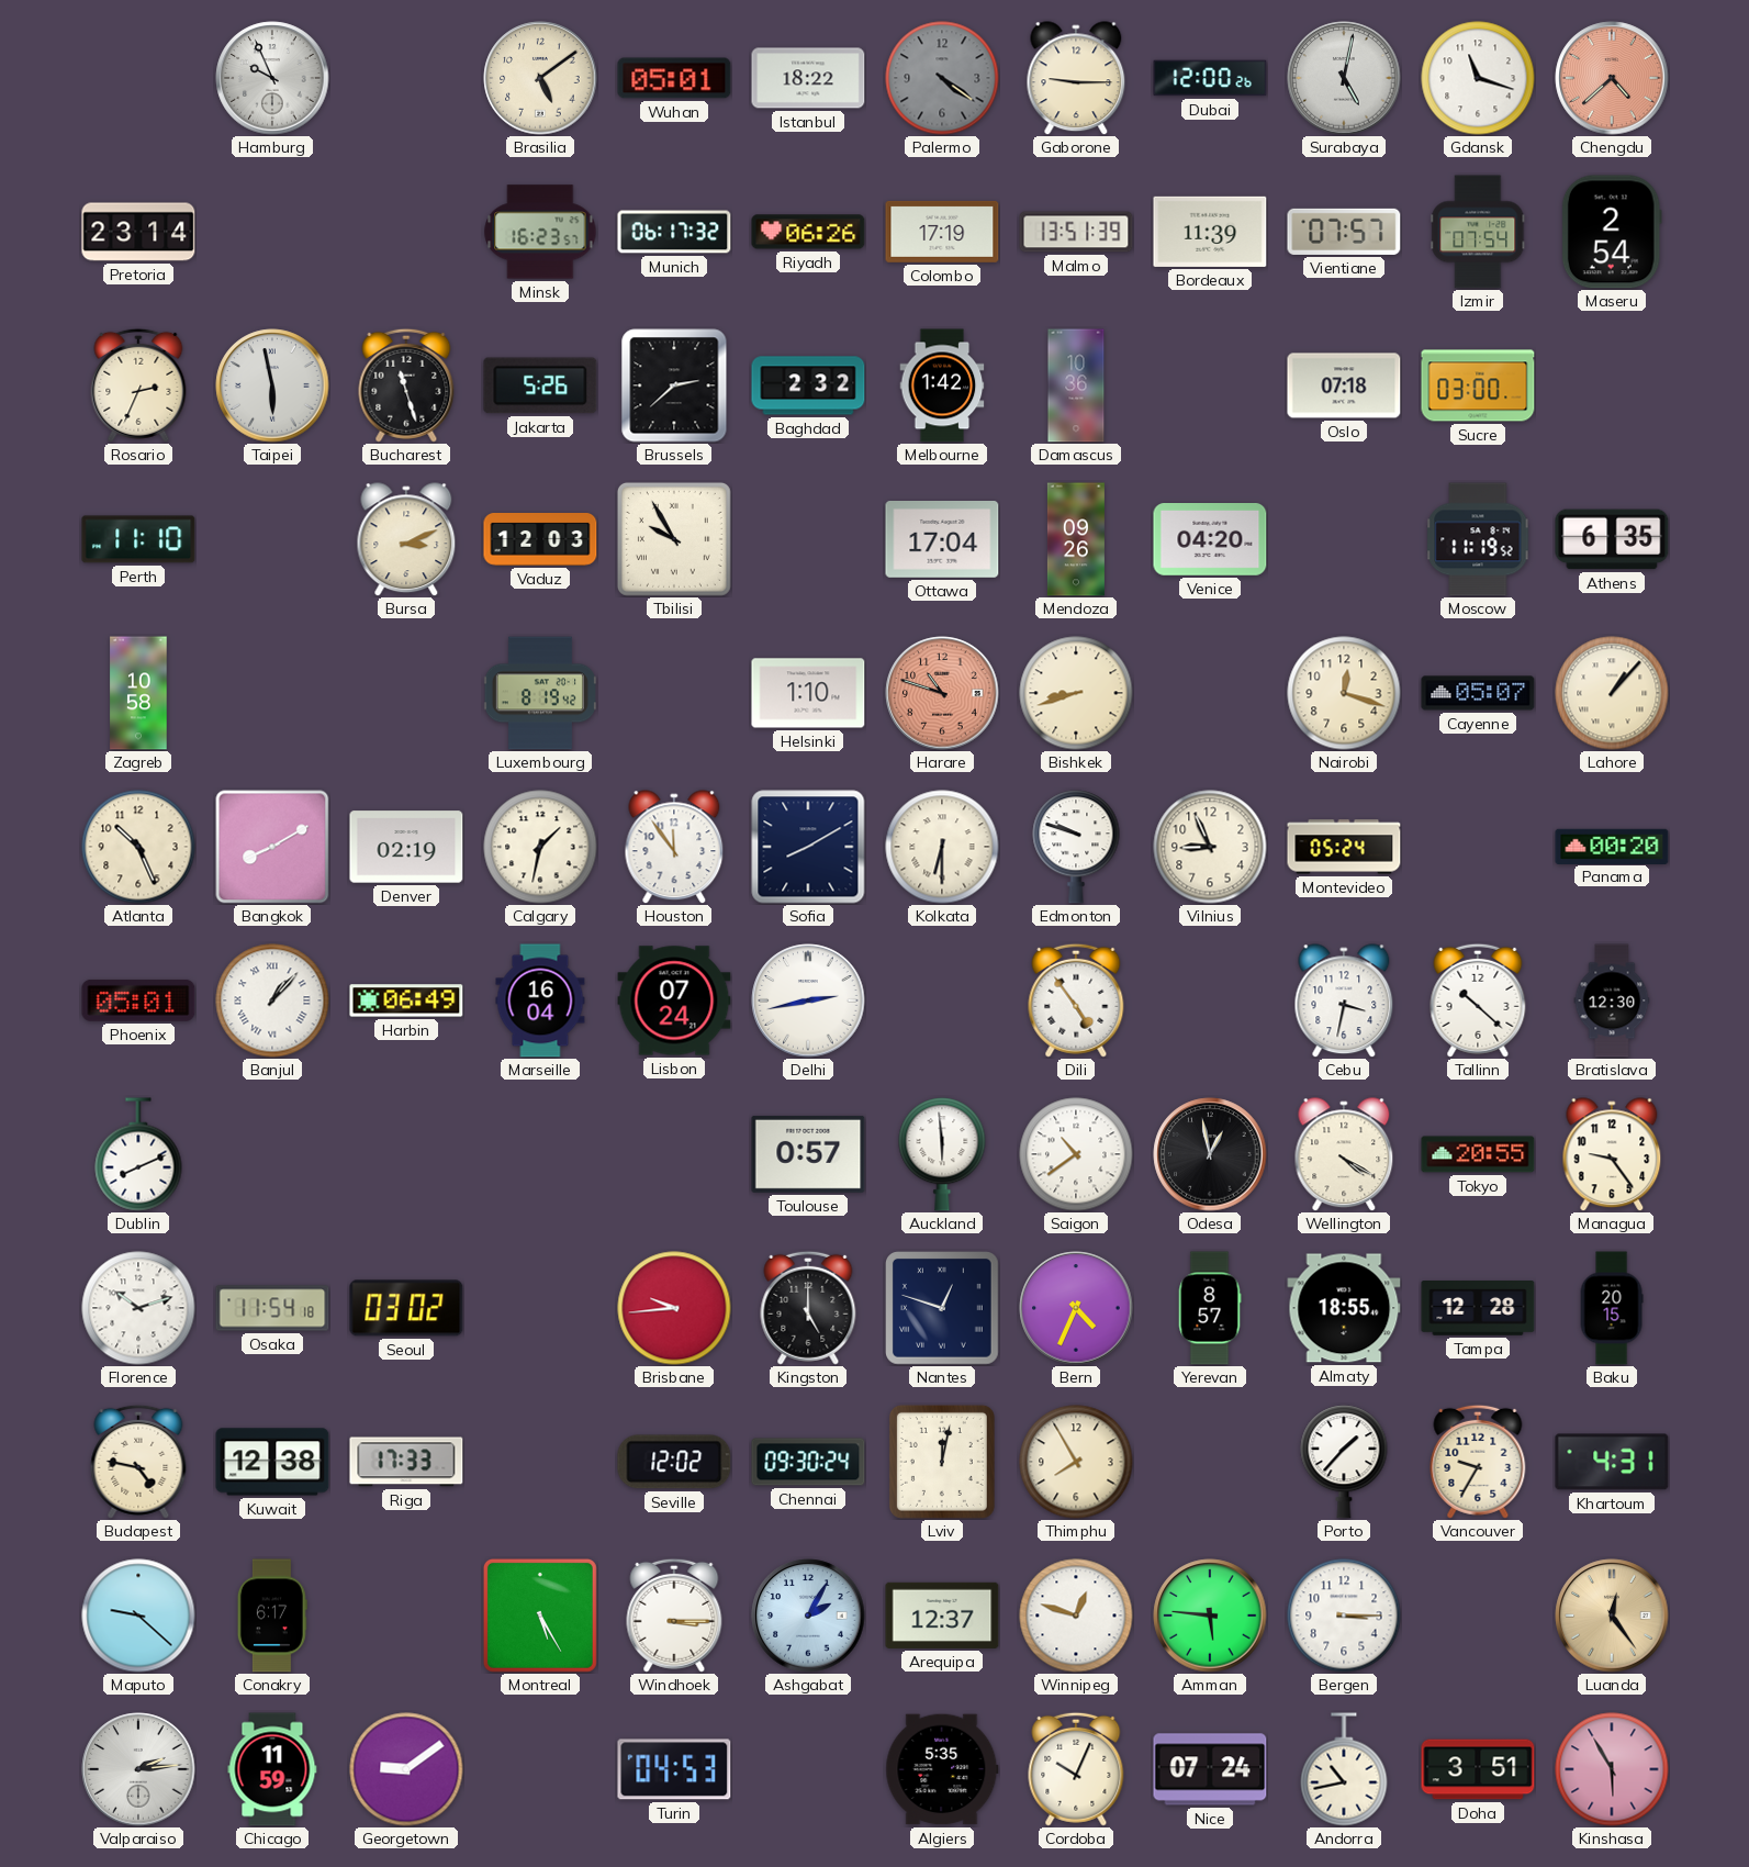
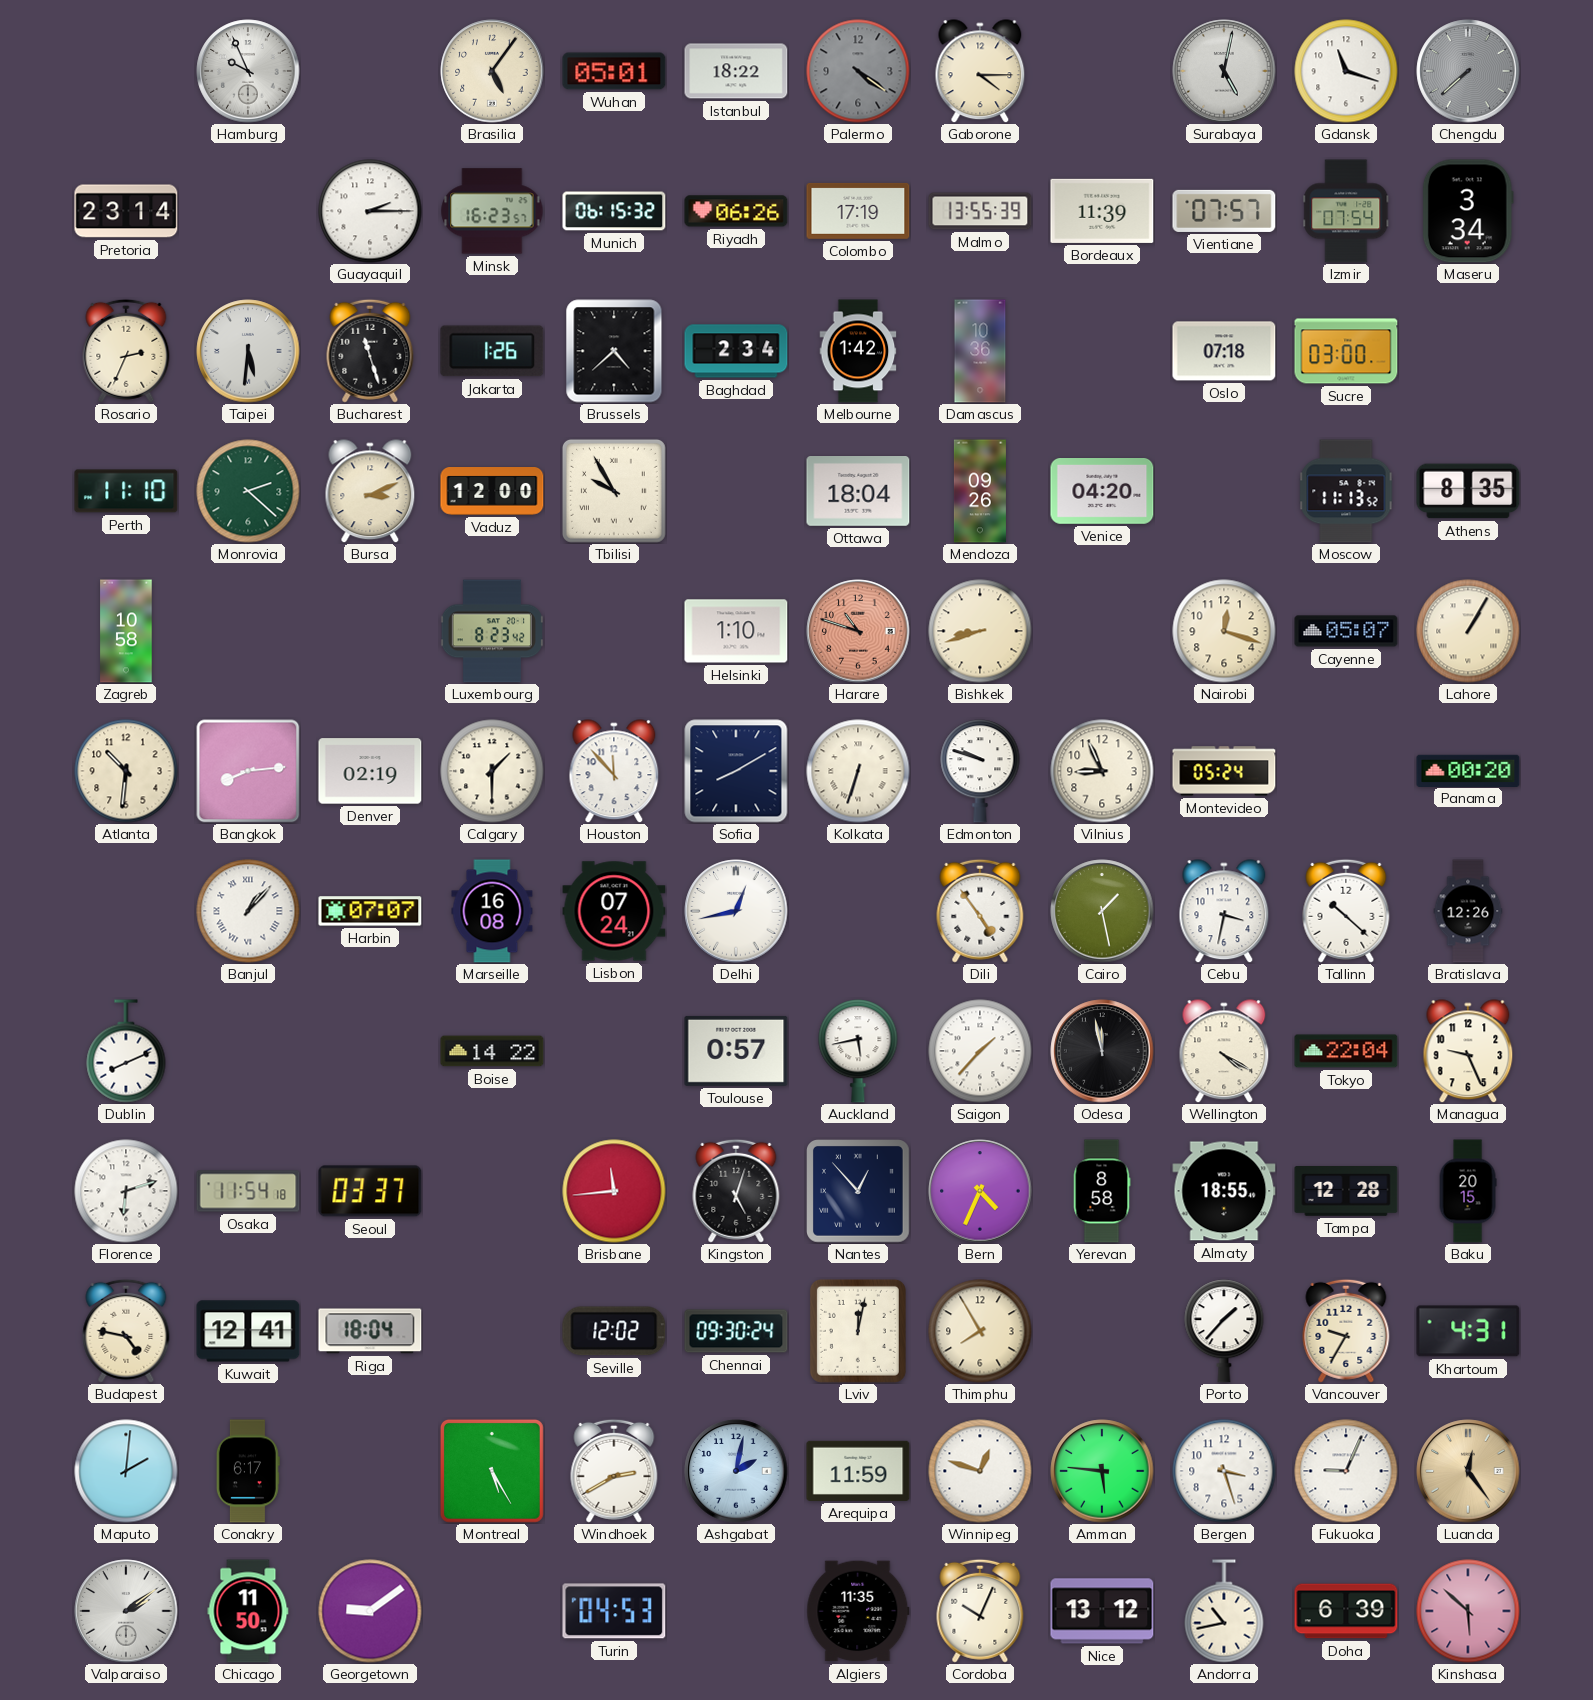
Brasilia: 5:09 -> 5:06
Gaborone: 9:15 -> 4:15
Dubai: 12:00 -> none
Chengdu: 4:38 -> 7:38
Chengdu dial: salmon -> grey
Guayaquil: none -> 2:15
Munich: 06:17 -> 06:15
Malmo: 13:51 -> 13:55
Maseru: 2:54 -> 3:34
Taipei: 5:58 -> 5:31
Jakarta: 5:26 -> 1:26
Brussels: 2:38 -> 4:38
Baghdad: 2:32 -> 2:34
Monrovia: none -> 2:22
Vaduz: 12:03 -> 12:00
Ottawa: 17:04 -> 18:04
Moscow: 11:19 -> 11:13
Athens: 6:35 -> 8:35
Luxembourg: 8:19 -> 8:23
Lahore: 1:07 -> 1:05
Atlanta: 10:26 -> 10:31
Bangkok: 8:10 -> 8:14
Calgary: 1:32 -> 1:30
Houston: 11:54 -> 11:53
Kolkata: 6:30 -> 6:33
Phoenix: 05:01 -> none
Harbin: 06:49 -> 07:07
Marseille: 16:04 -> 16:08
Delhi: 2:43 -> 12:43
Cairo: none -> 1:28
Bratislava: 12:30 -> 12:26
Boise: none -> 14:22
Auckland: 5:59 -> 5:43
Saigon: 10:39 -> 1:37
Odesa: 12:58 -> 11:58
Tokyo: 20:55 -> 22:04
Managua: 9:24 -> 9:26
Florence: 10:12 -> 6:12
Seoul: 03:02 -> 03:37
Brisbane: 9:44 -> 11:44
Kingston: 5:00 -> 5:03
Nantes: 12:48 -> 12:53
Yerevan: 8:57 -> 8:58
Kuwait: 12:38 -> 12:41
Riga: 17:33 -> 18:04
Maputo: 9:22 -> 2:01
Windhoek: 3:15 -> 2:40
Ashgabat: 2:05 -> 2:02
Arequipa: 12:37 -> 11:59
Bergen: 3:15 -> 3:27
Fukuoka: none -> 9:04
Valparaiso: 2:14 -> 2:09
Chicago: 11:59 -> 11:50
Algiers: 5:35 -> 11:35
Nice: 07:24 -> 13:12
Doha: 3:51 -> 6:39
Kinshasa: 5:55 -> 5:52
